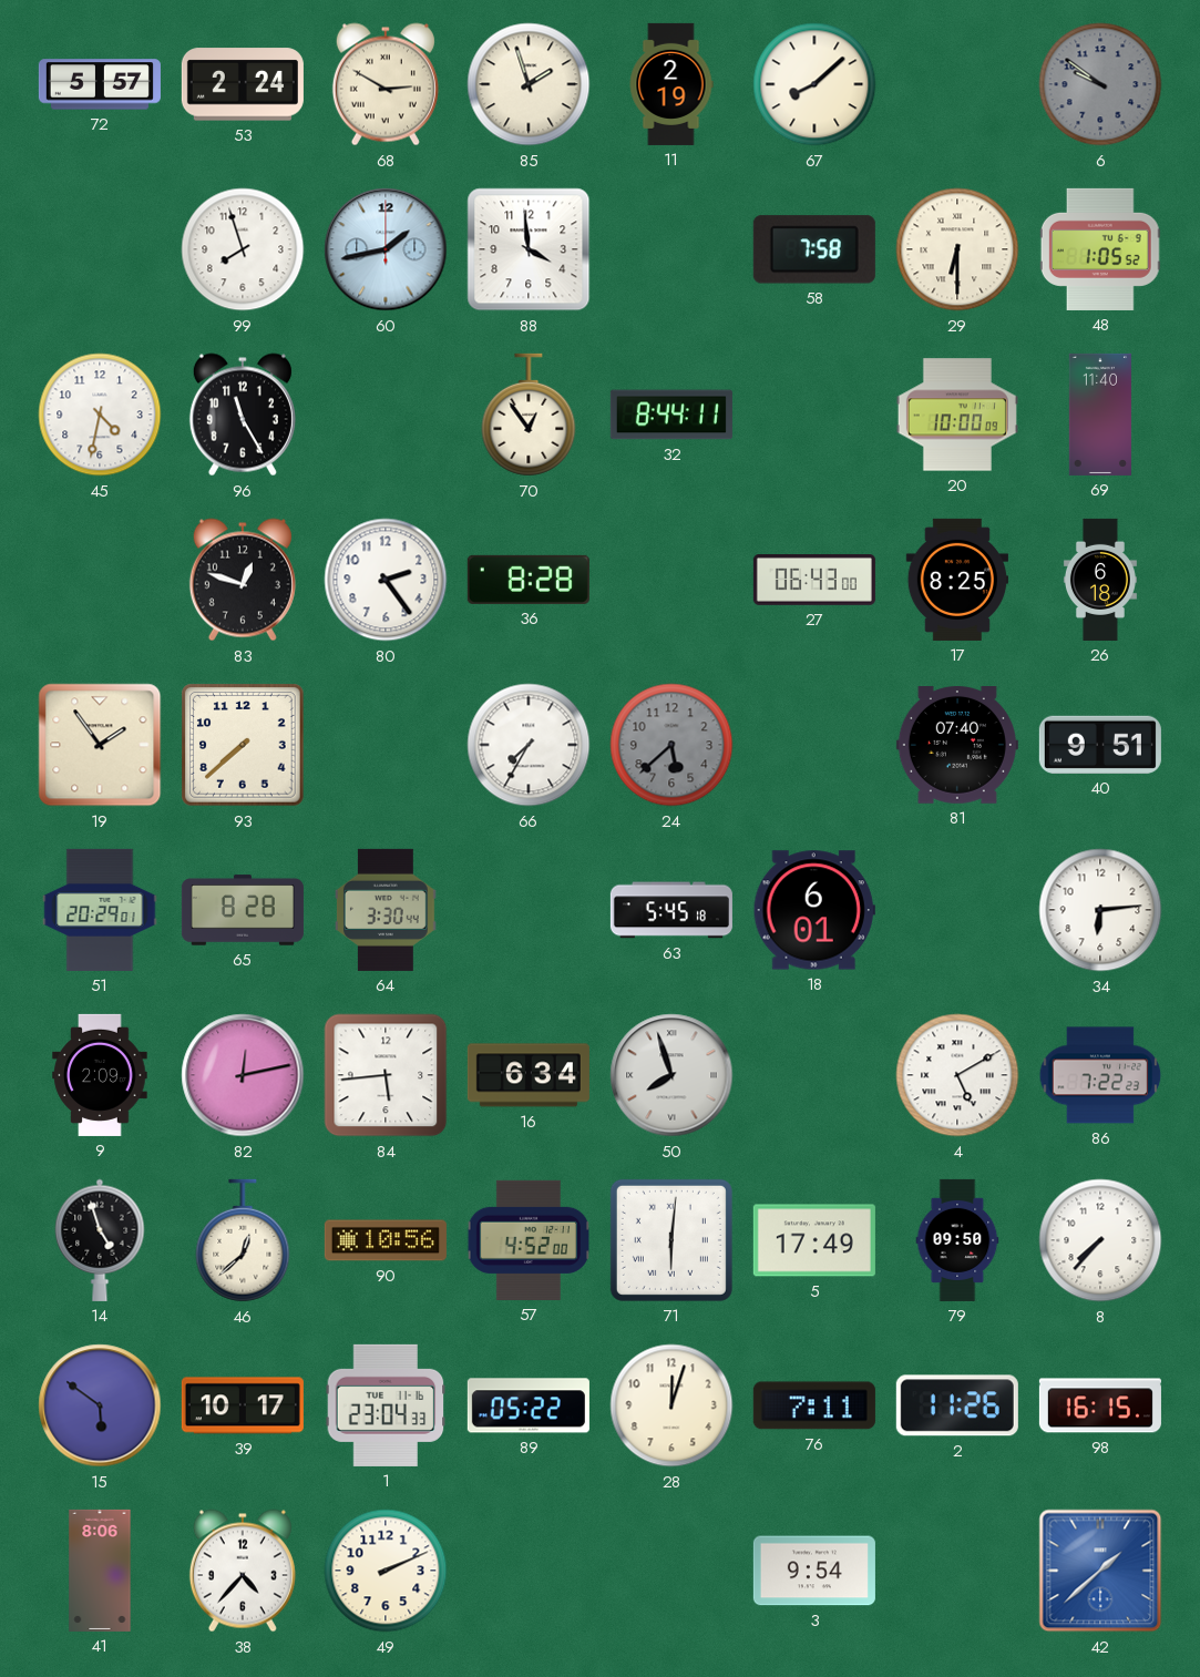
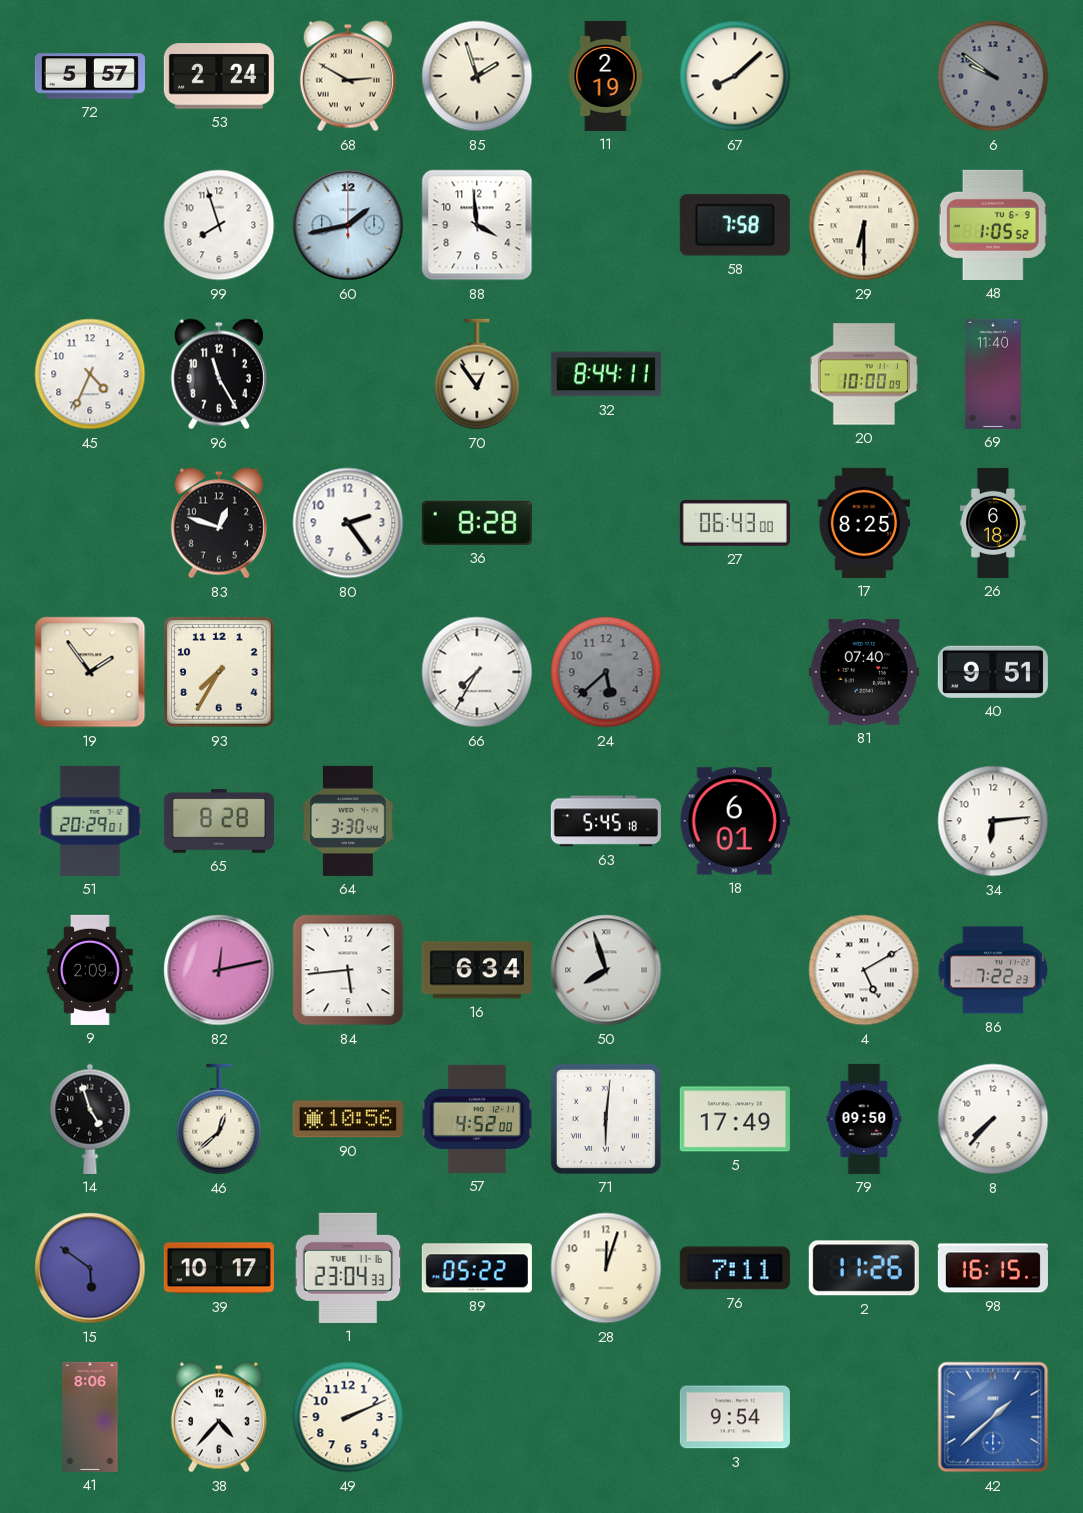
45: 4:32 -> 4:34
93: 7:38 -> 7:35
